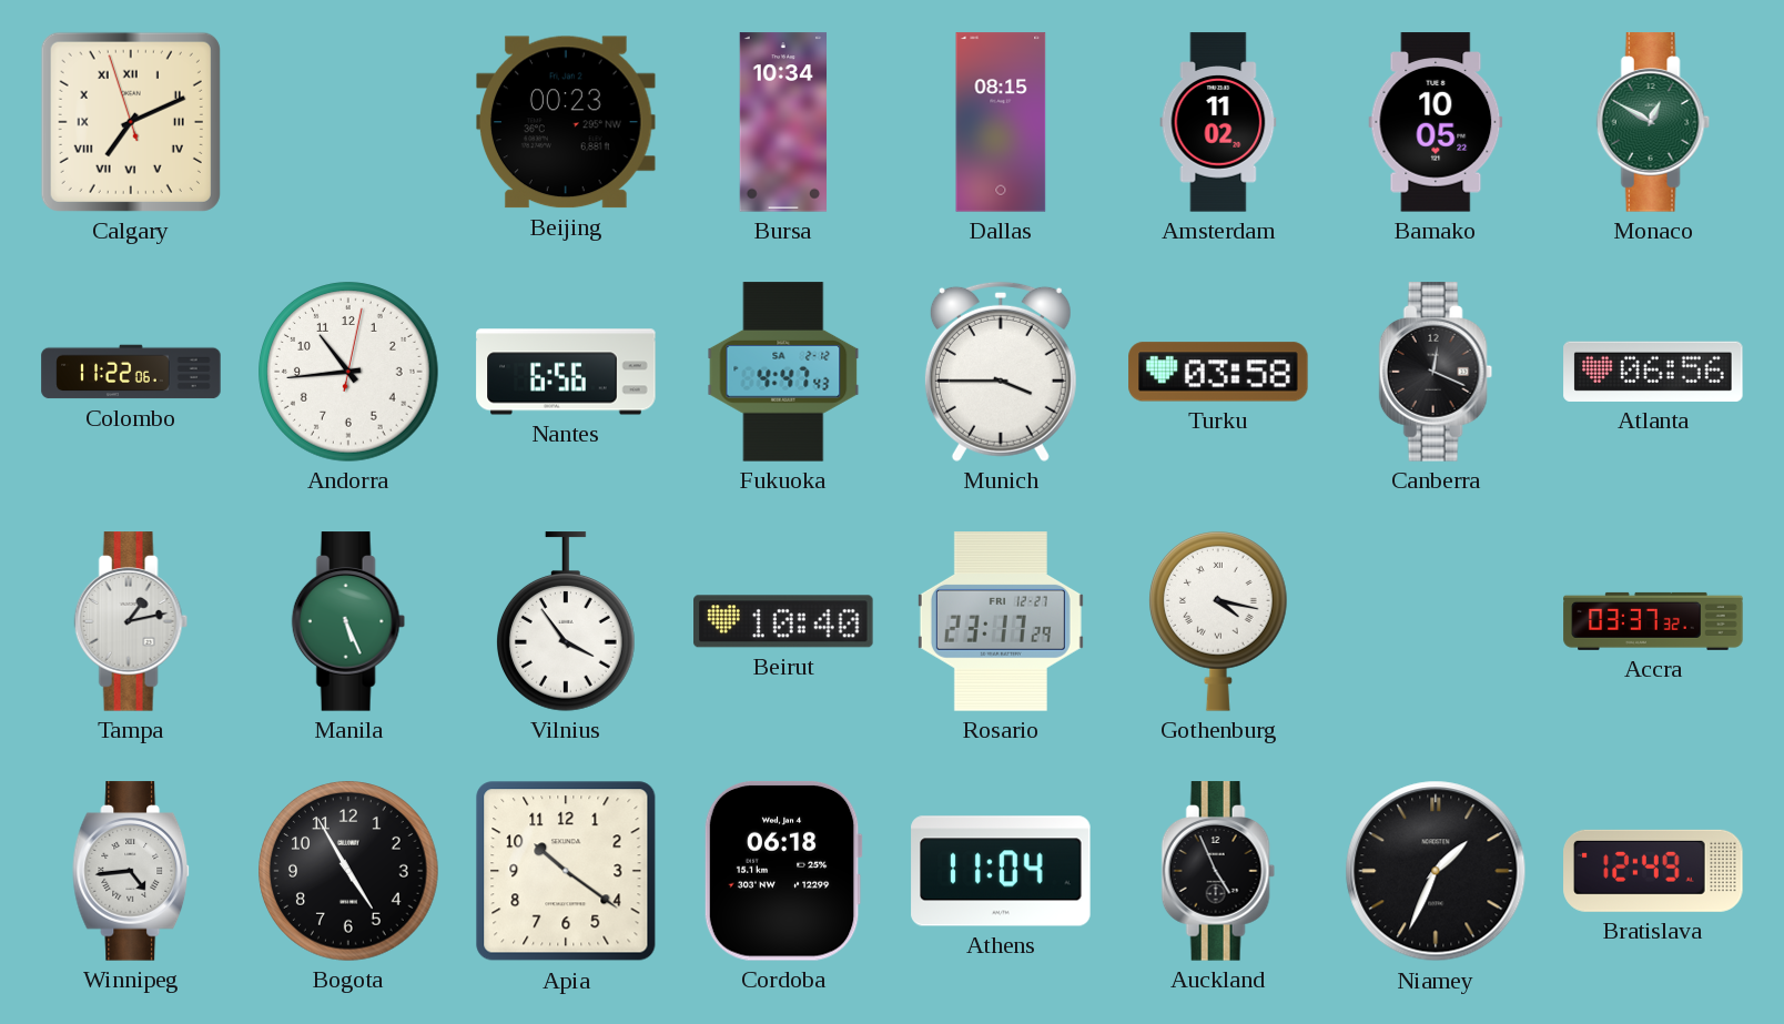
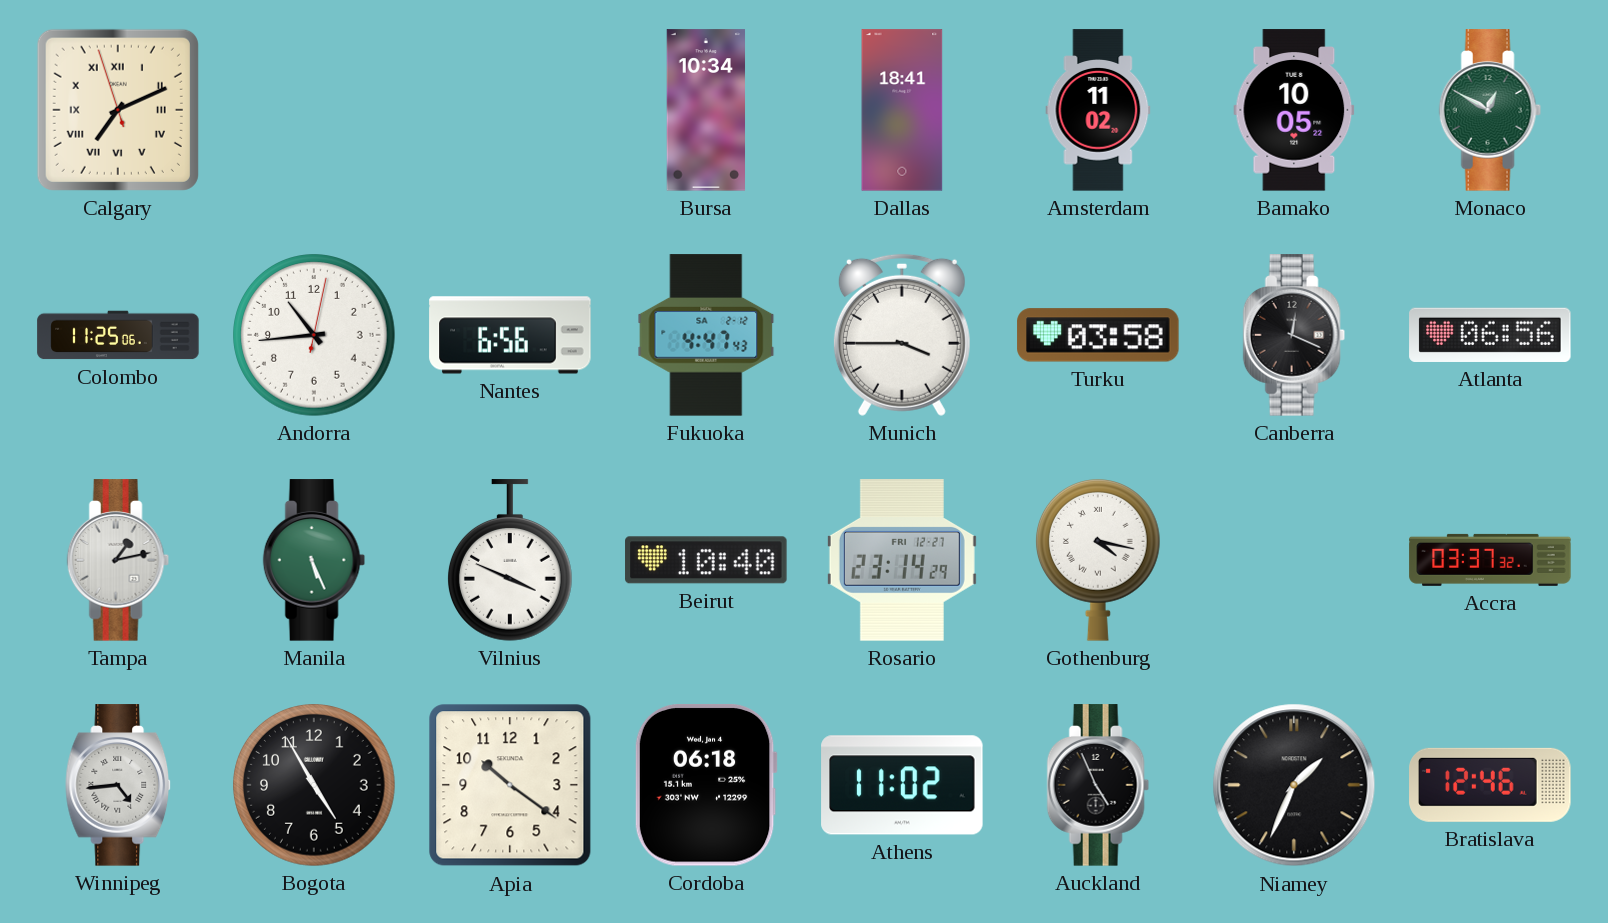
Beijing: 00:23 -> none
Dallas: 08:15 -> 18:41
Colombo: 11:22 -> 11:25
Vilnius: 3:54 -> 3:49
Rosario: 23:17 -> 23:14
Athens: 11:04 -> 11:02
Bratislava: 12:49 -> 12:46
